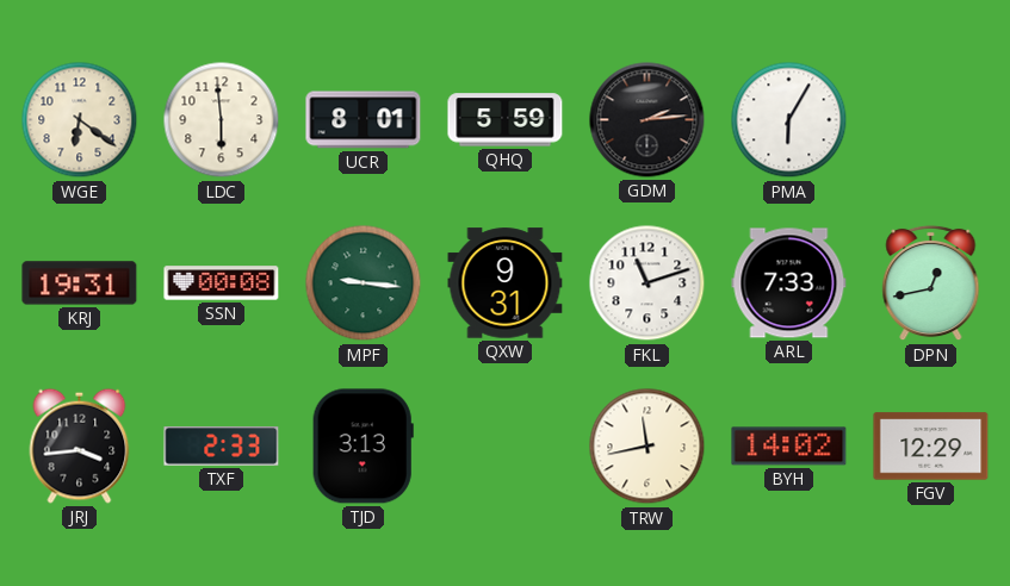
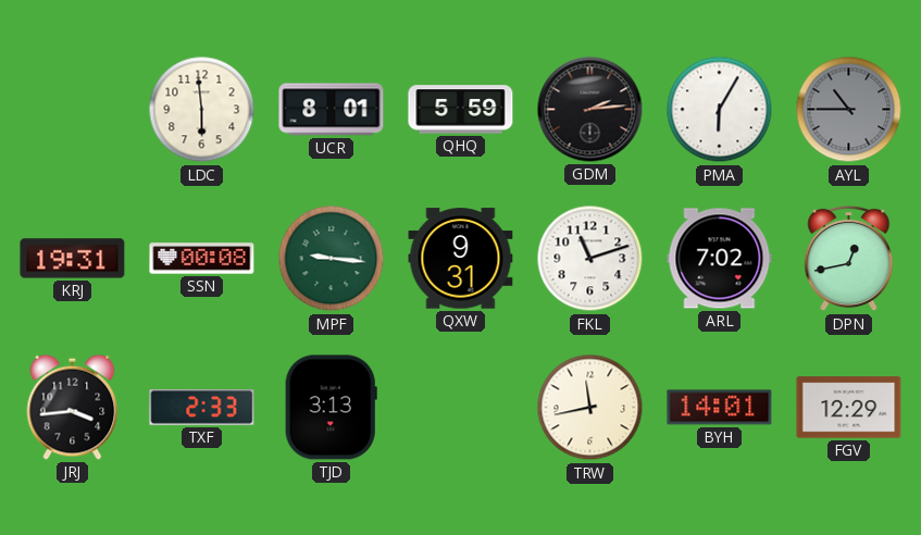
WGE: 6:21 -> none
AYL: none -> 10:45
ARL: 7:33 -> 7:02
BYH: 14:02 -> 14:01
